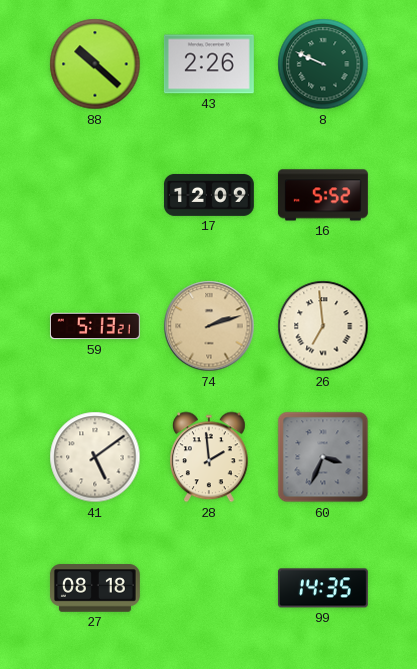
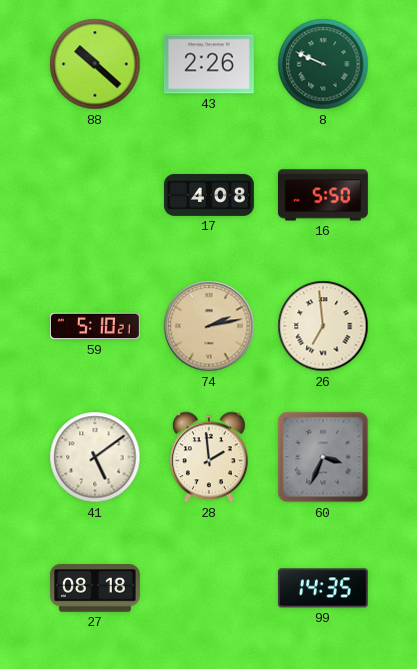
17: 12:09 -> 4:08
16: 5:52 -> 5:50
59: 5:13 -> 5:10
74: 2:12 -> 2:13
